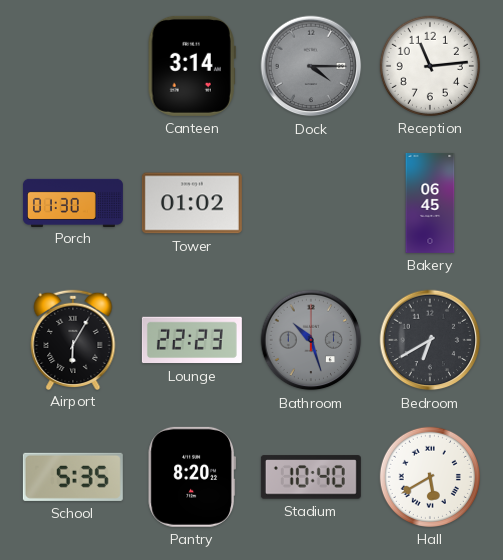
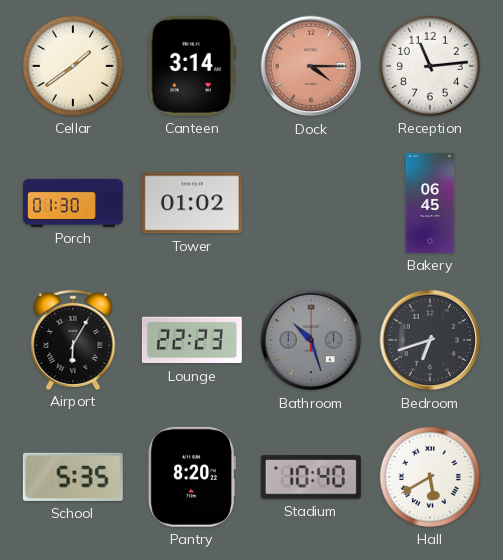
Cellar: none -> 1:39
Dock dial: grey -> salmon
Bedroom: 6:40 -> 6:42
